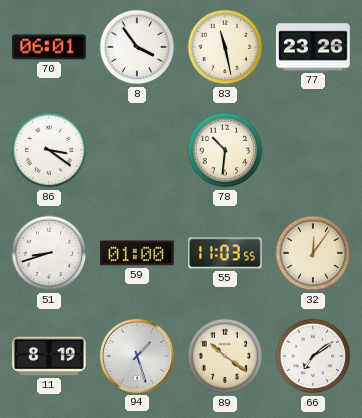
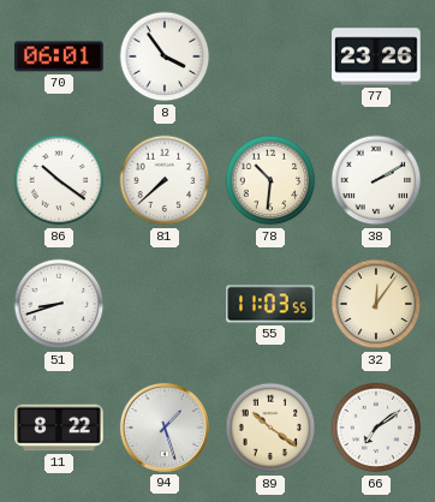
83: 11:28 -> none
86: 3:21 -> 10:21
81: none -> 7:38
38: none -> 2:10
59: 01:00 -> none
11: 8:19 -> 8:22
